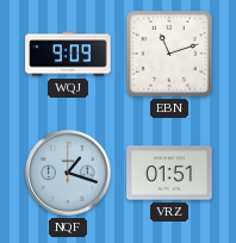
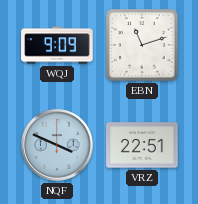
NQF: 1:18 -> 3:49
VRZ: 01:51 -> 22:51
